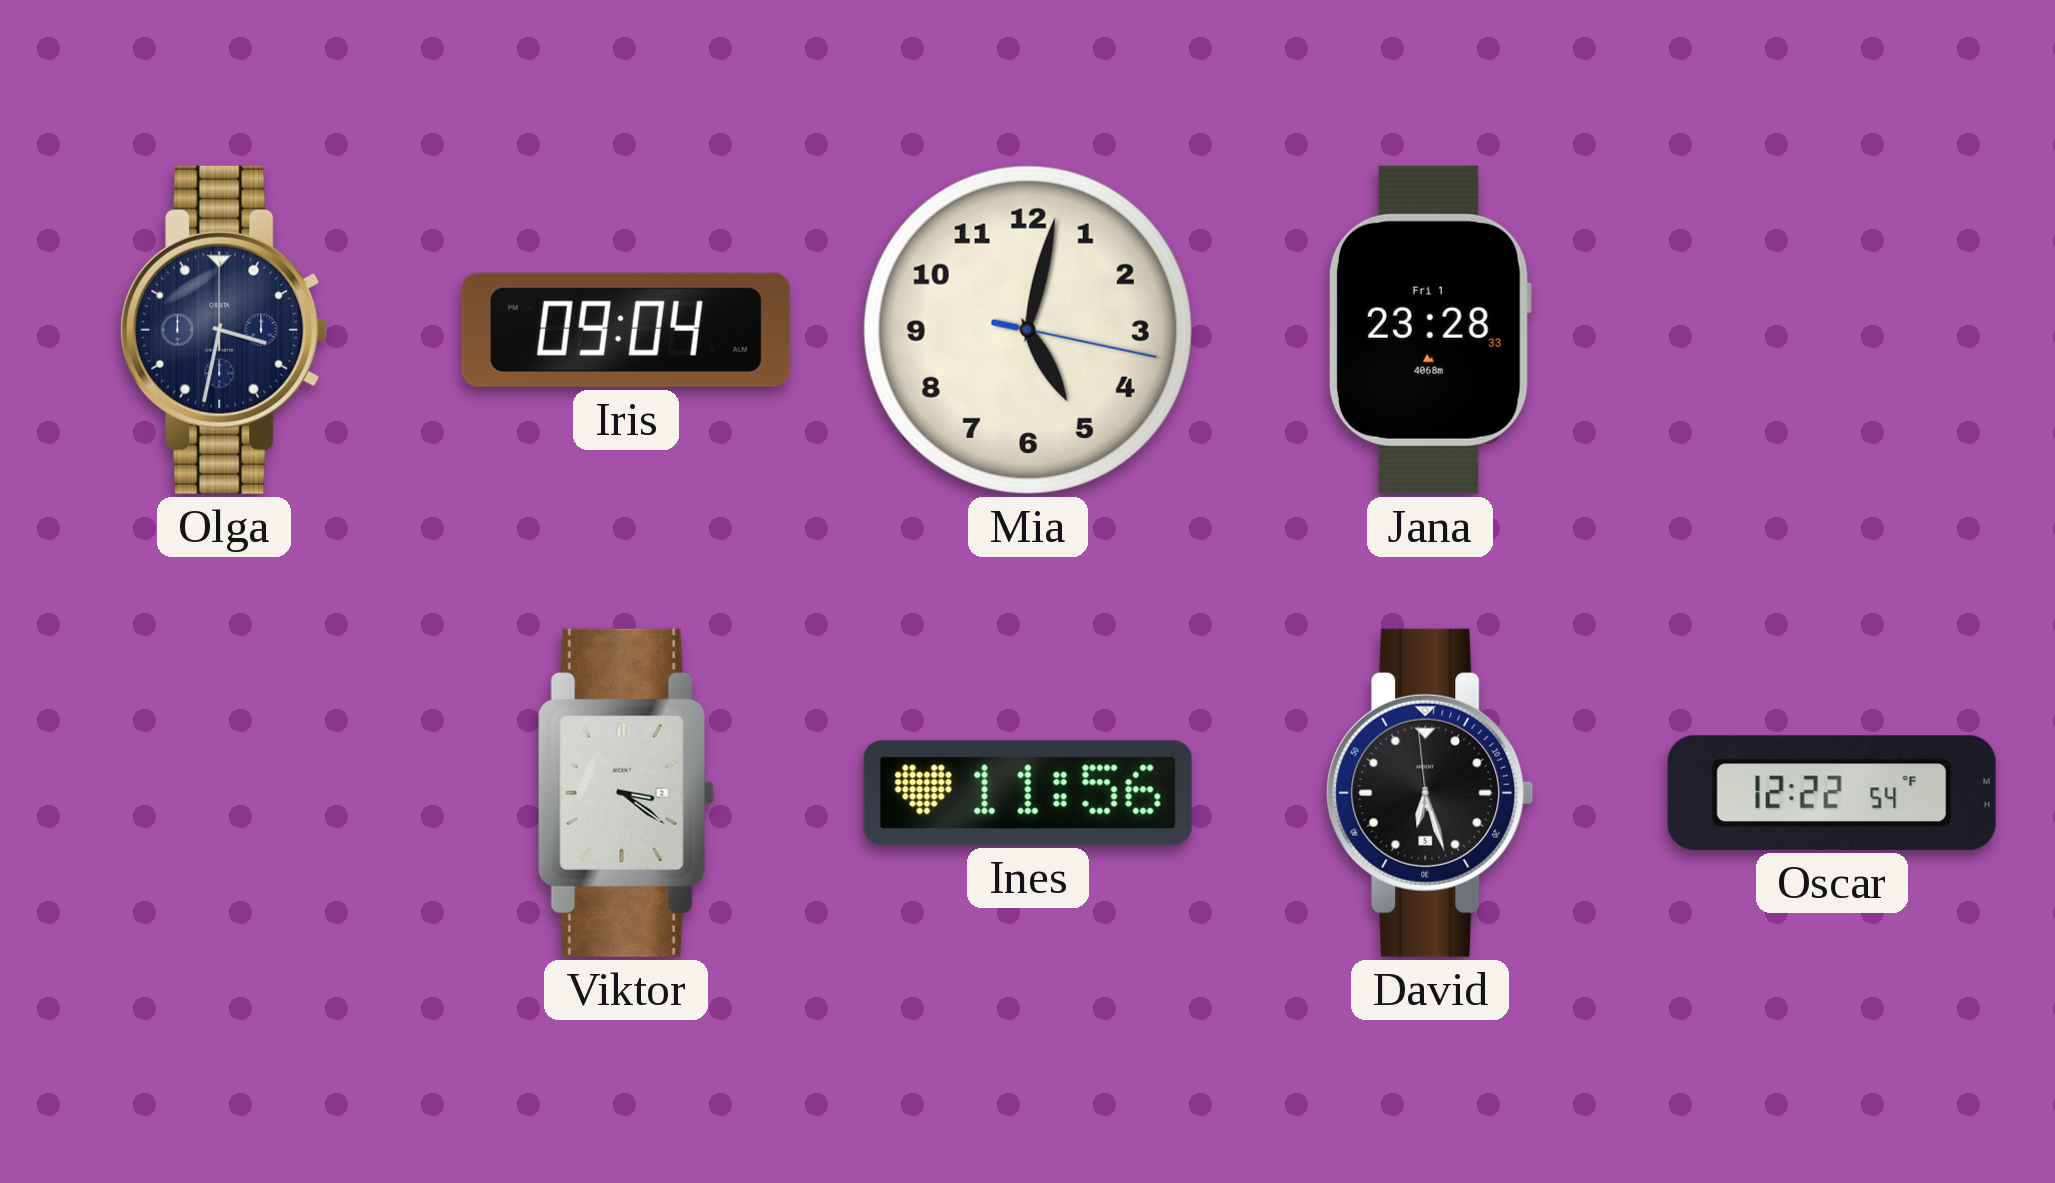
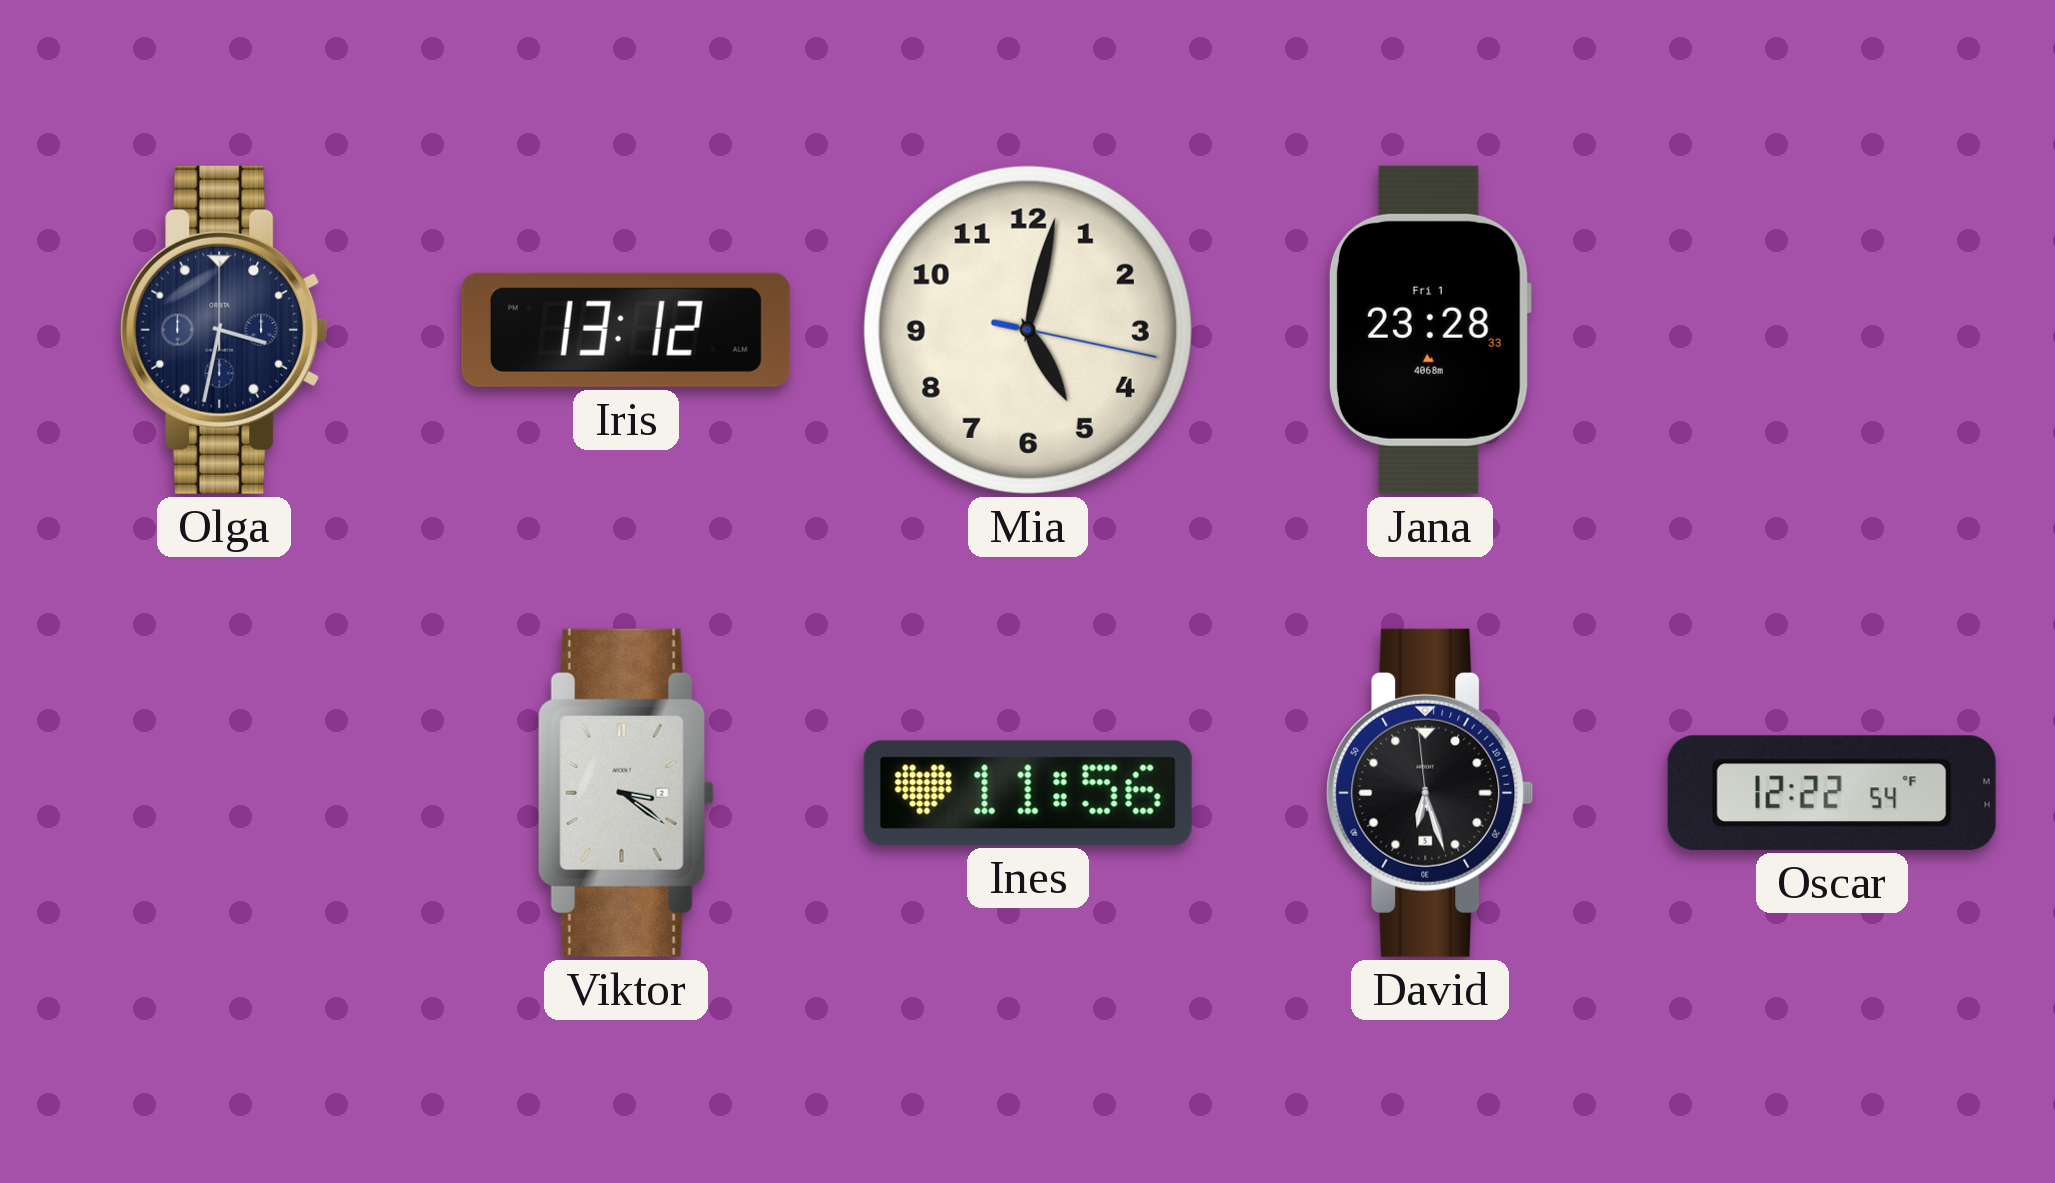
Iris: 09:04 -> 13:12
